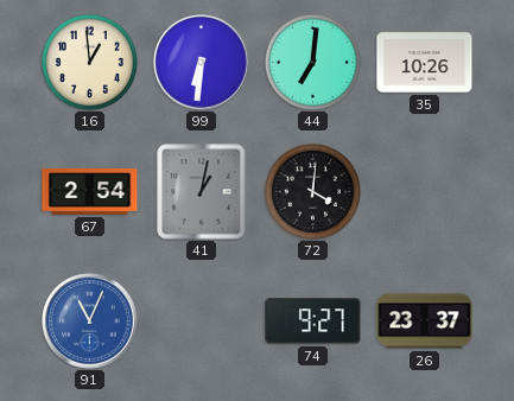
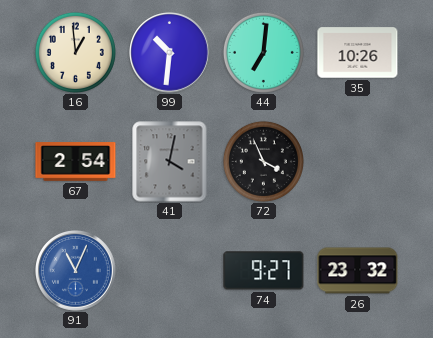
99: 6:31 -> 10:31
41: 1:02 -> 4:02
72: 4:01 -> 3:56
26: 23:37 -> 23:32
